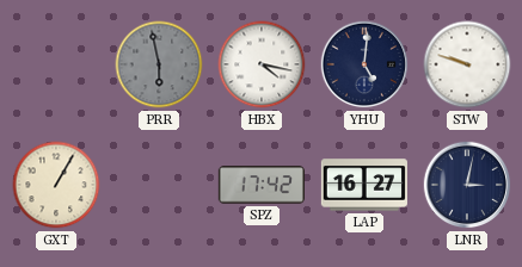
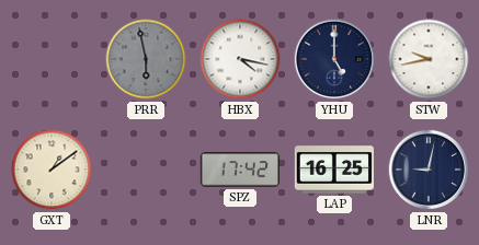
YHU: 5:01 -> 5:00
STW: 9:48 -> 9:43
GXT: 1:05 -> 1:09
LAP: 16:27 -> 16:25
LNR: 3:02 -> 9:02
